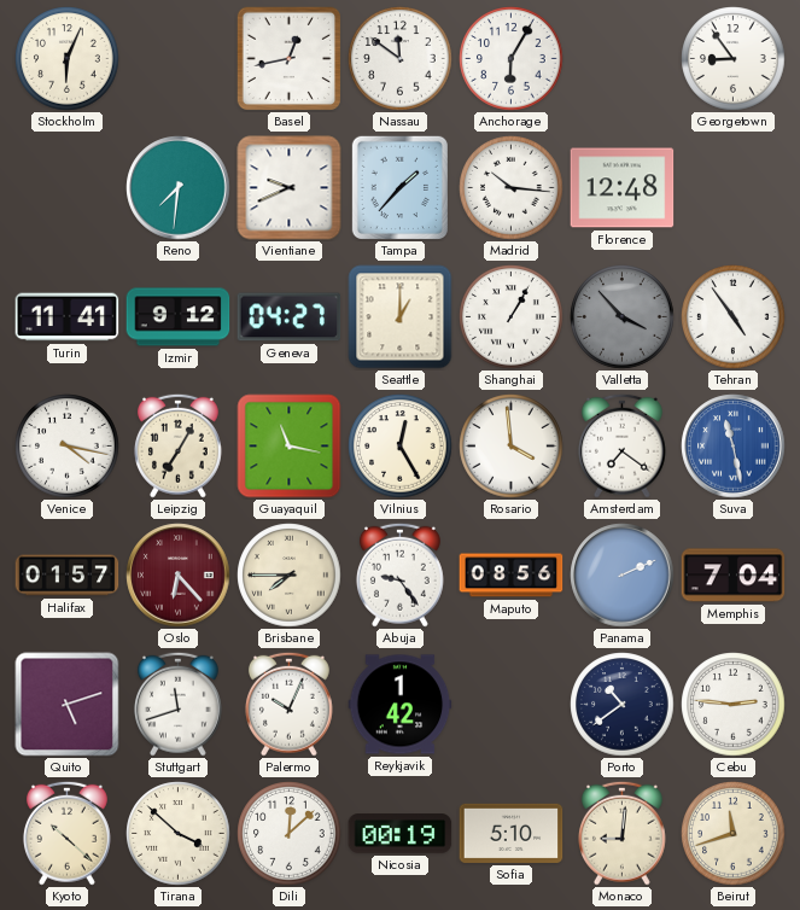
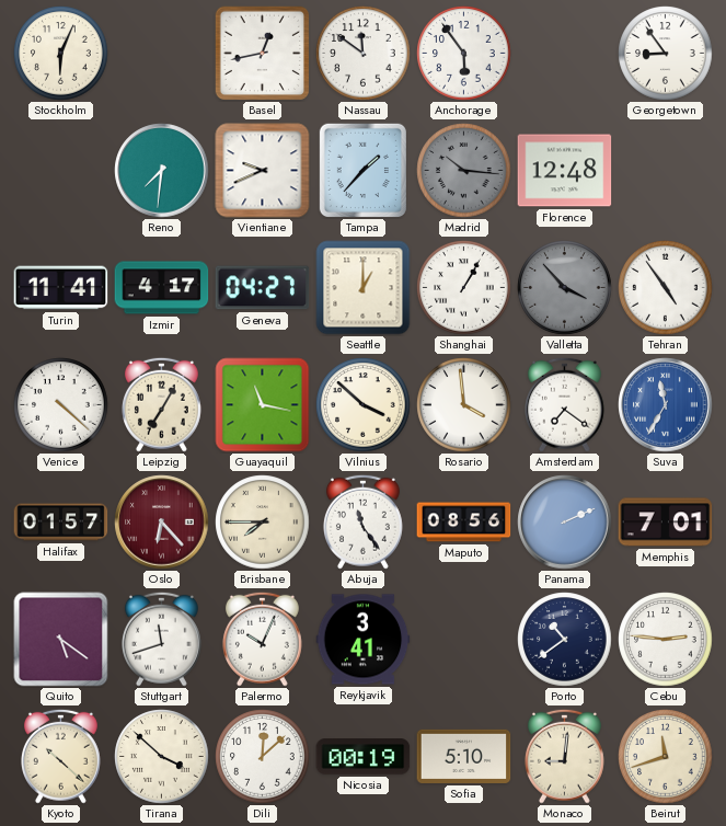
Anchorage: 6:05 -> 5:54
Madrid dial: white -> grey
Izmir: 9:12 -> 4:17
Venice: 4:17 -> 4:22
Vilnius: 12:25 -> 3:52
Suva: 11:28 -> 11:35
Abuja: 9:24 -> 11:24
Memphis: 7:04 -> 7:01
Quito: 5:12 -> 5:21
Reykjavik: 1:42 -> 3:41
